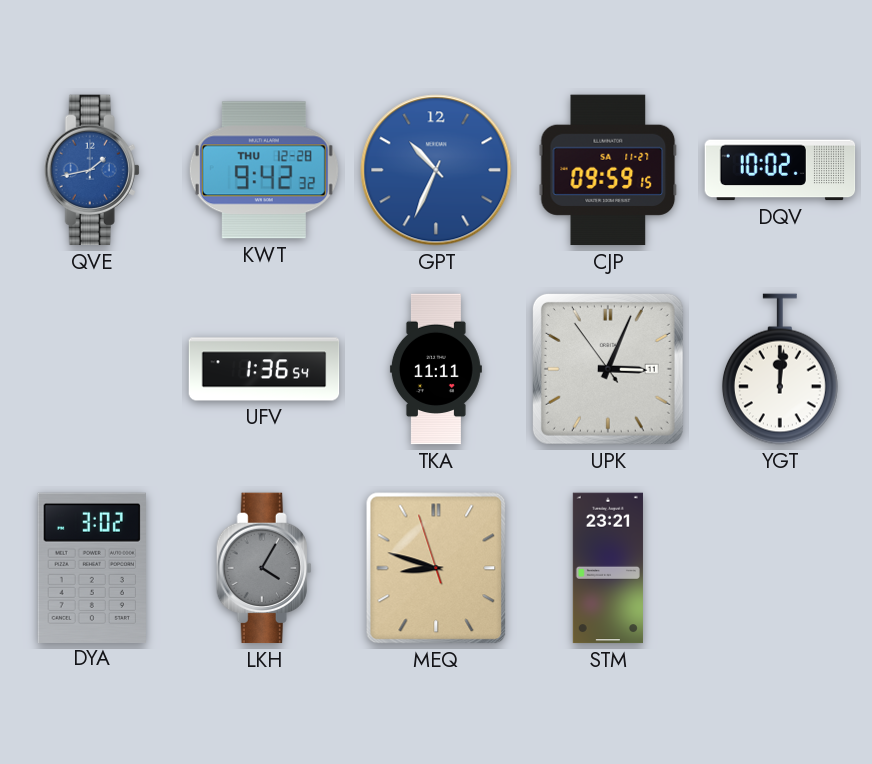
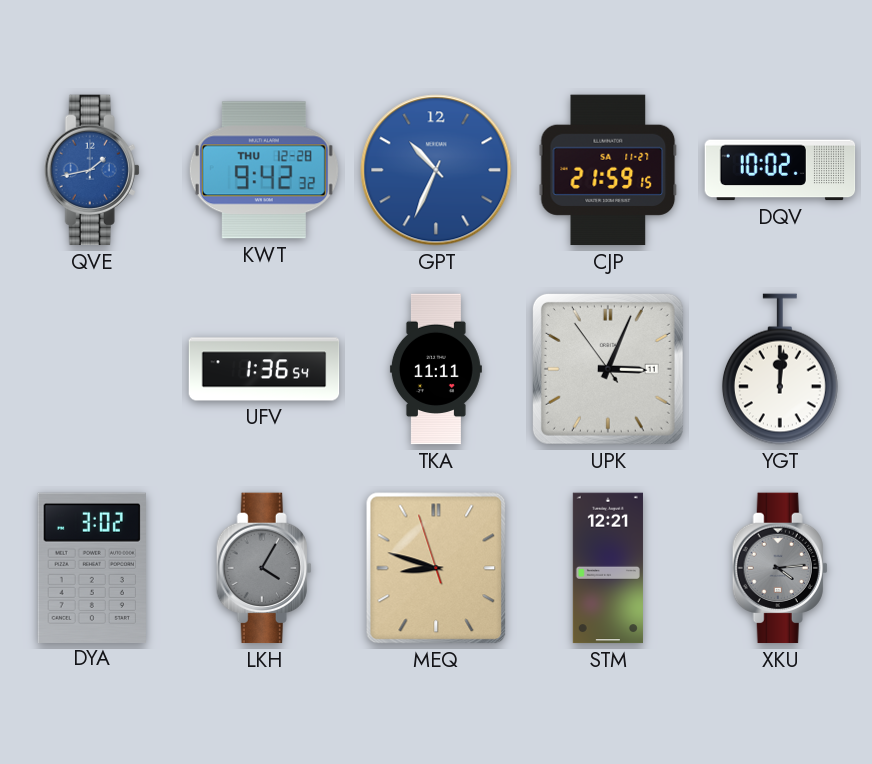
CJP: 09:59 -> 21:59
STM: 23:21 -> 12:21
XKU: none -> 4:14
